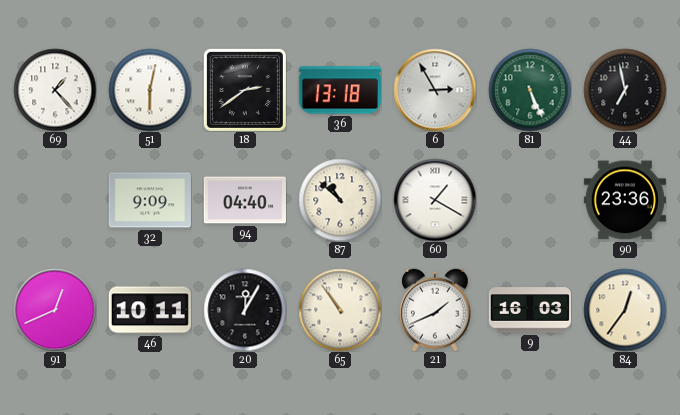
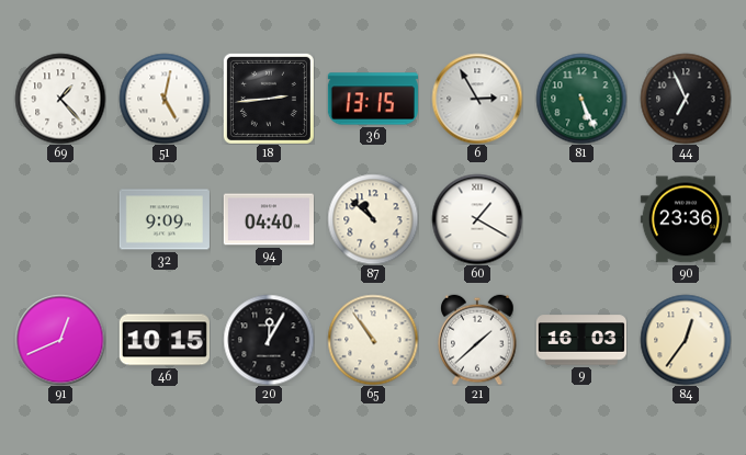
51: 6:02 -> 5:02
18: 2:39 -> 2:44
36: 13:18 -> 13:15
44: 6:58 -> 6:56
46: 10:11 -> 10:15
21: 1:41 -> 1:38
